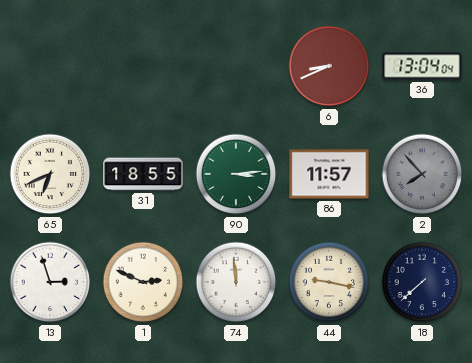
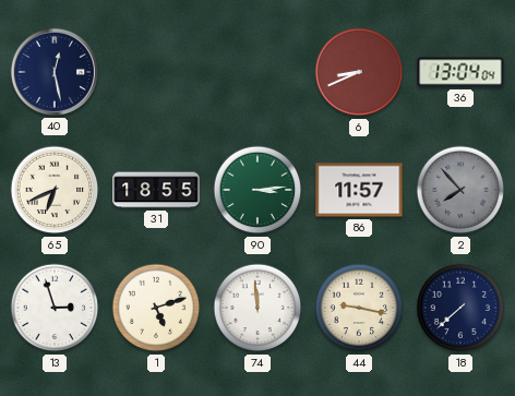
40: none -> 12:28
1: 2:49 -> 5:12
